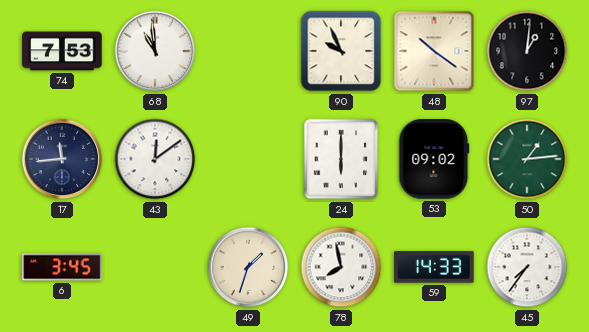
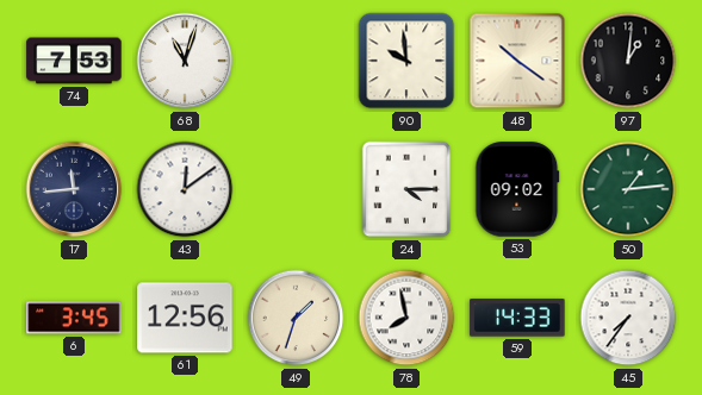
68: 10:59 -> 11:03
90: 9:56 -> 9:59
24: 6:00 -> 4:15
61: none -> 12:56
